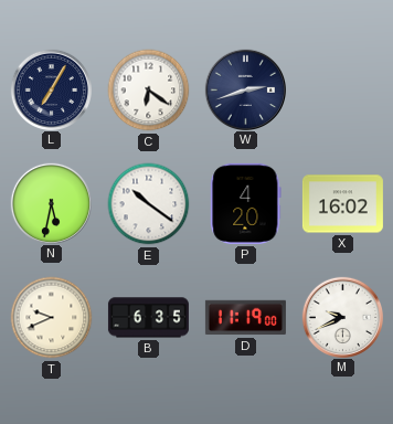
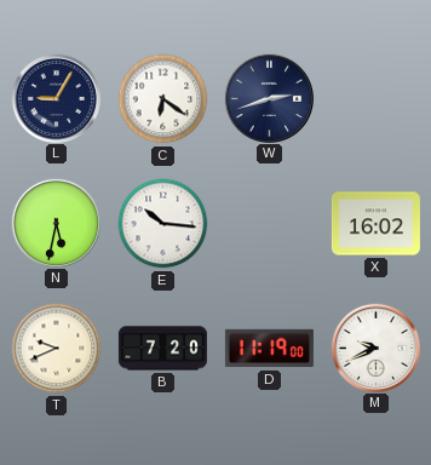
L: 7:05 -> 9:05
E: 10:21 -> 10:16
P: 4:20 -> none
B: 6:35 -> 7:20
